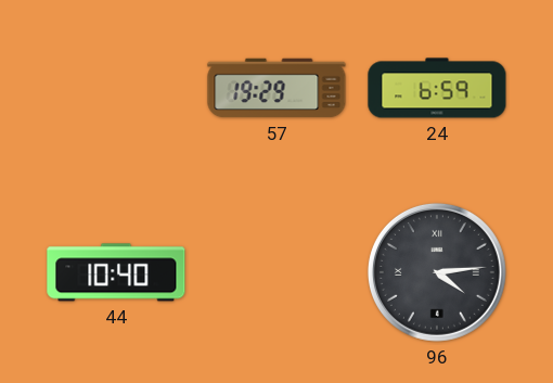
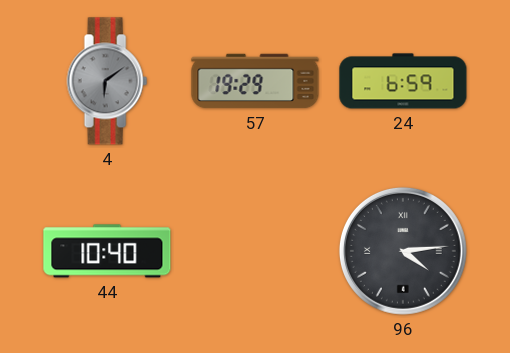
4: none -> 6:09
